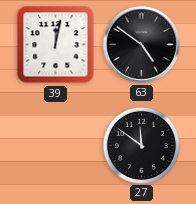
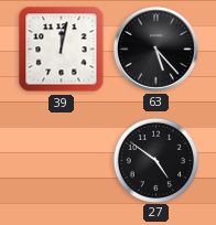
63: 4:51 -> 5:23
27: 11:51 -> 4:51
